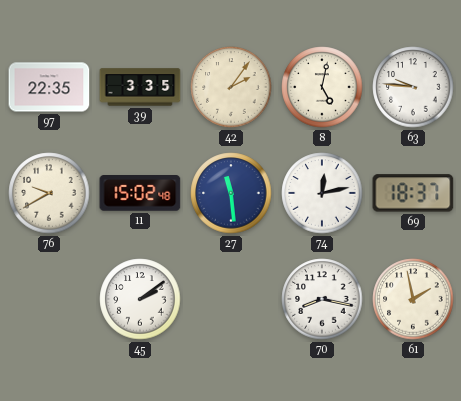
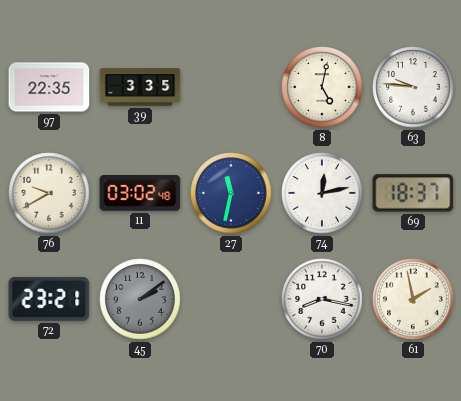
42: 2:06 -> none
11: 15:02 -> 03:02
27: 11:29 -> 11:32
72: none -> 23:21
45 dial: white -> grey
